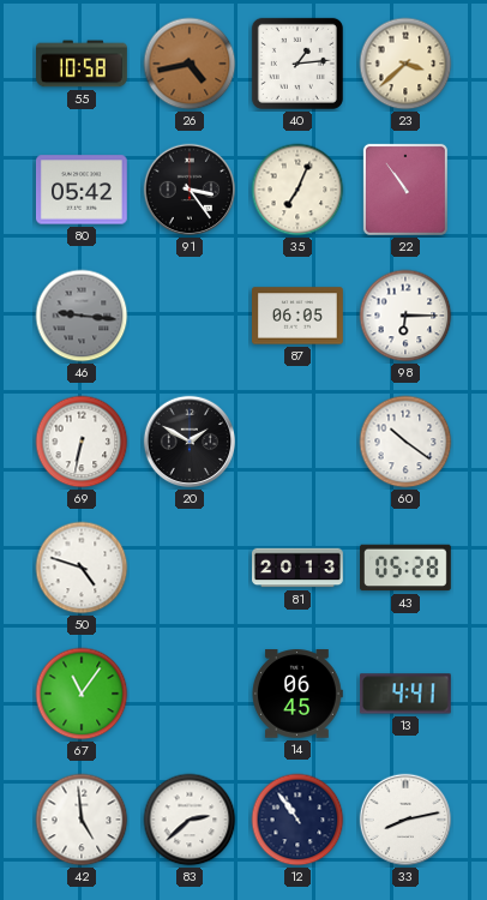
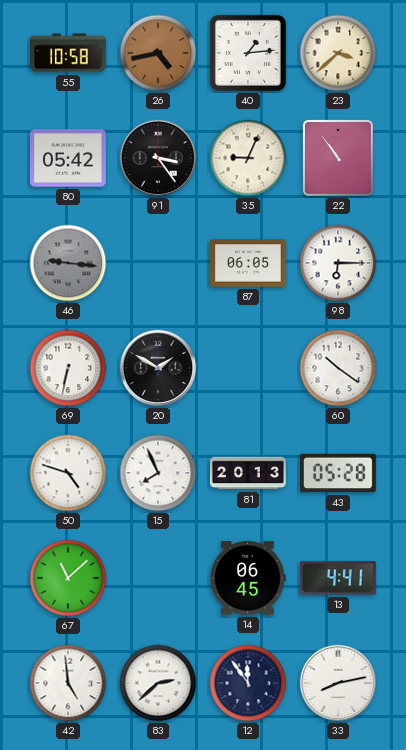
35: 7:04 -> 9:04
15: none -> 7:56
67: 11:06 -> 11:08
12: 10:54 -> 11:54
